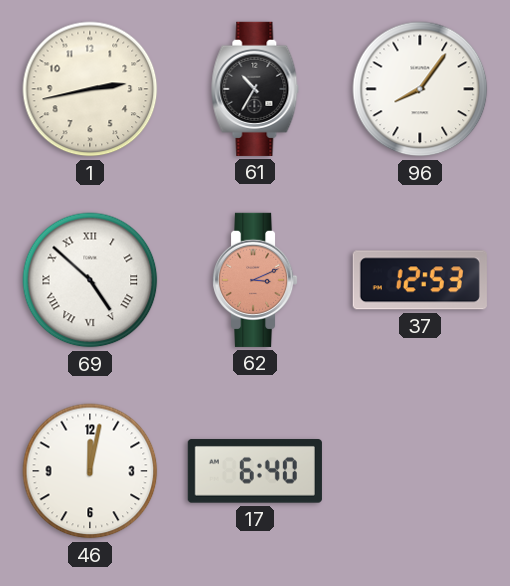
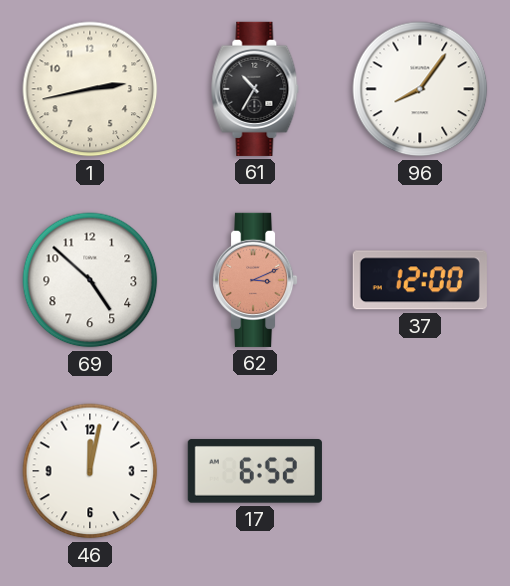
69 numerals: Roman -> Arabic
37: 12:53 -> 12:00
17: 6:40 -> 6:52
